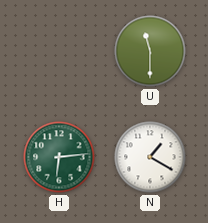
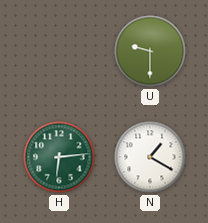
U: 11:30 -> 9:30
